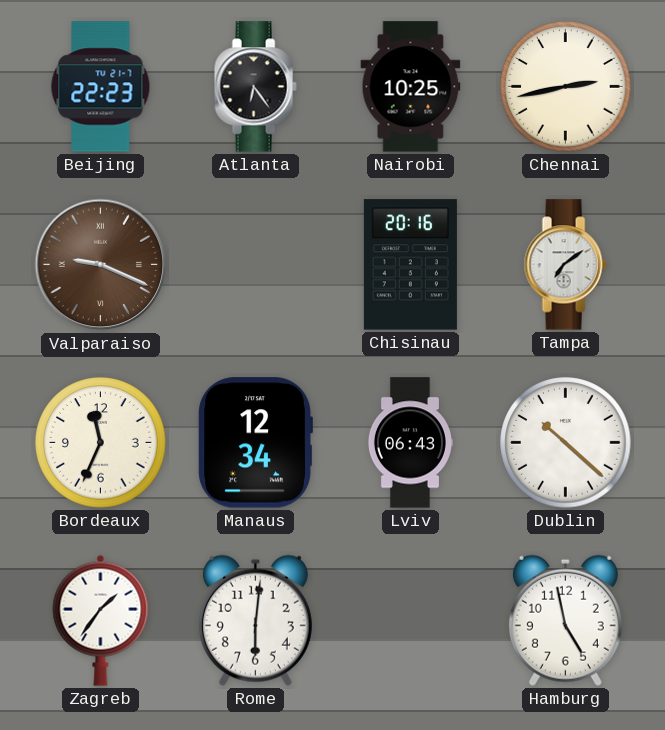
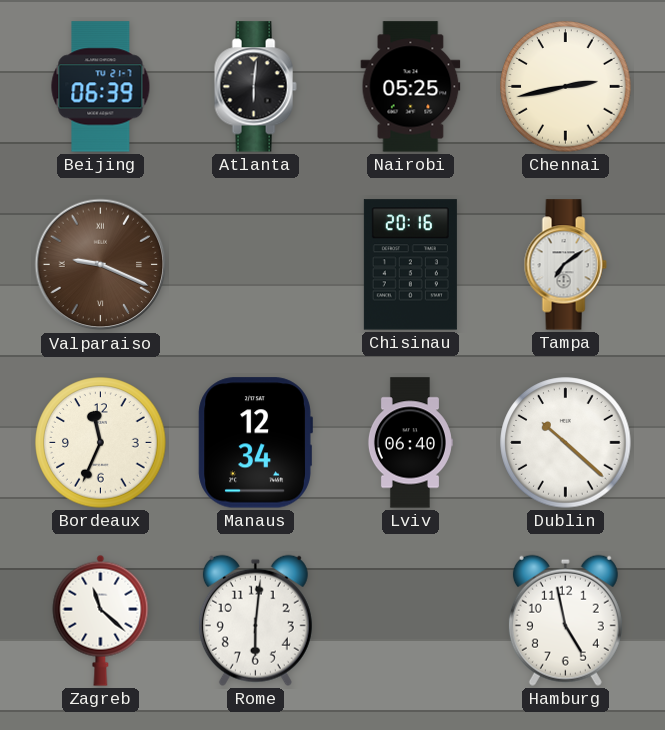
Beijing: 22:23 -> 06:39
Atlanta: 6:24 -> 6:01
Nairobi: 10:25 -> 05:25
Lviv: 06:43 -> 06:40
Zagreb: 1:36 -> 11:22
